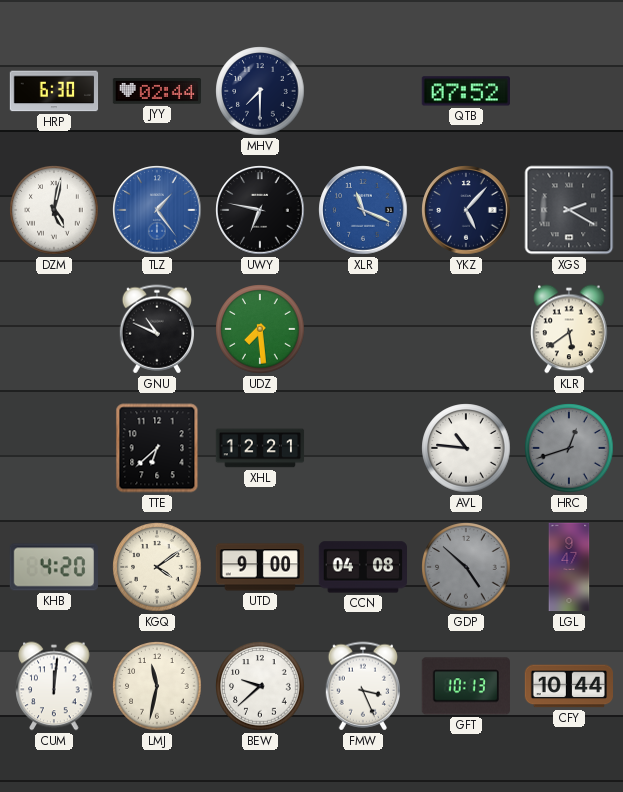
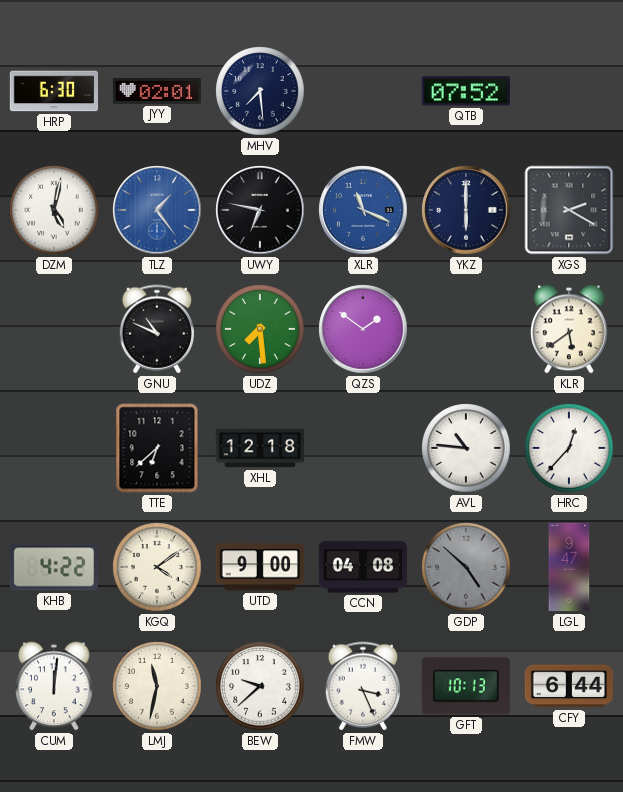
JYY: 02:44 -> 02:01
MHV: 7:30 -> 7:29
YKZ: 5:07 -> 6:00
QZS: none -> 1:51
XHL: 12:21 -> 12:18
HRC: 12:42 -> 12:37
HRC dial: grey -> white
KHB: 4:20 -> 4:22
CFY: 10:44 -> 6:44
